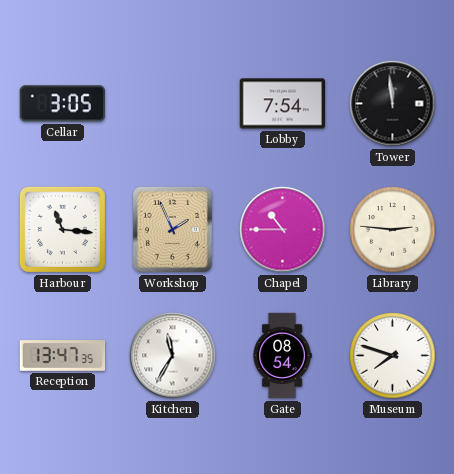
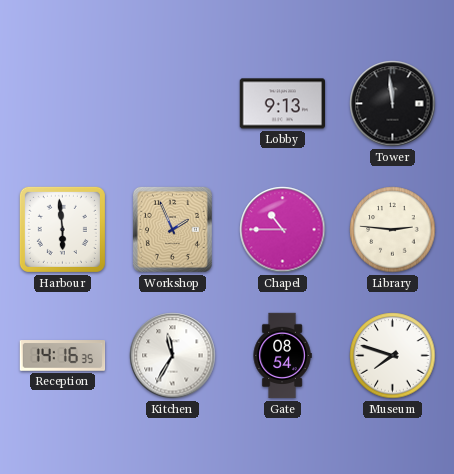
Cellar: 3:05 -> none
Lobby: 7:54 -> 9:13
Harbour: 11:16 -> 5:59
Reception: 13:47 -> 14:16
